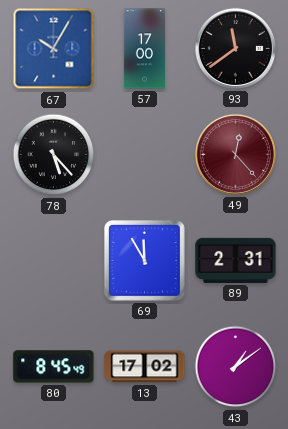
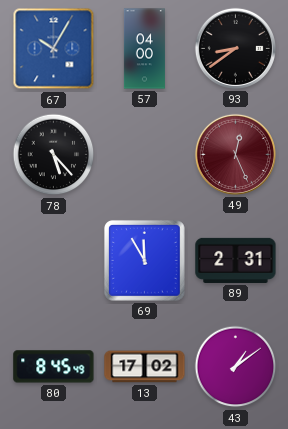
57: 17:00 -> 04:00
93: 11:39 -> 8:39
49: 12:23 -> 12:26
